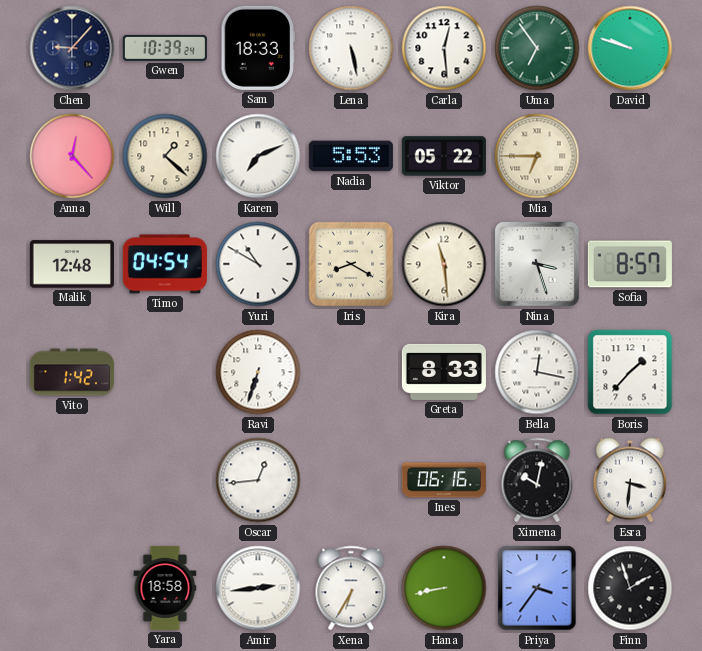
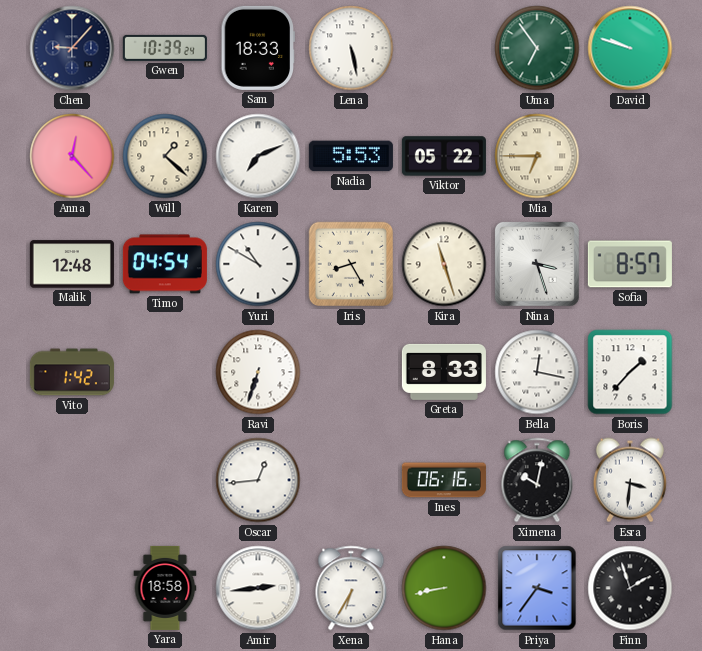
Carla: 12:29 -> none
Iris: 8:20 -> 8:25
Kira: 11:29 -> 11:27
